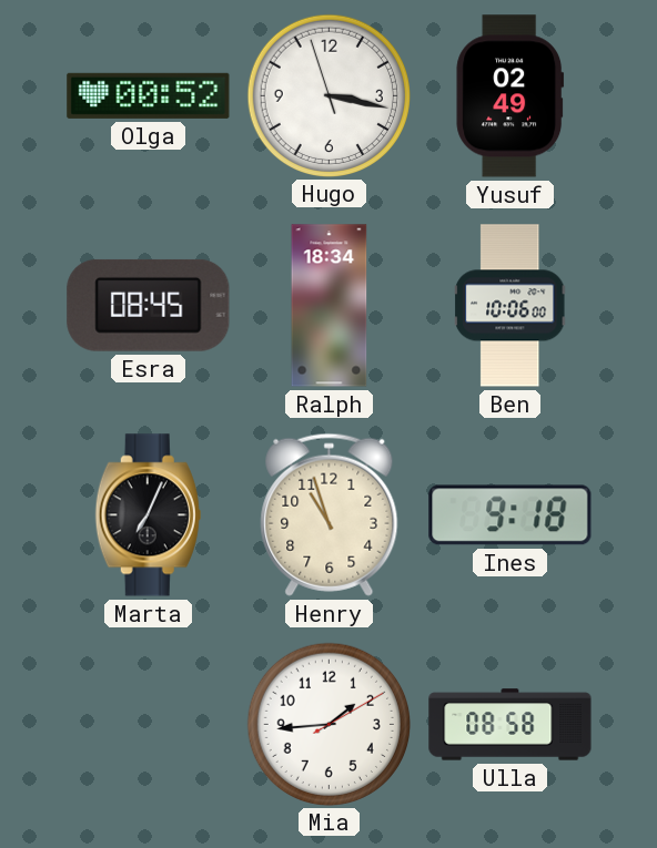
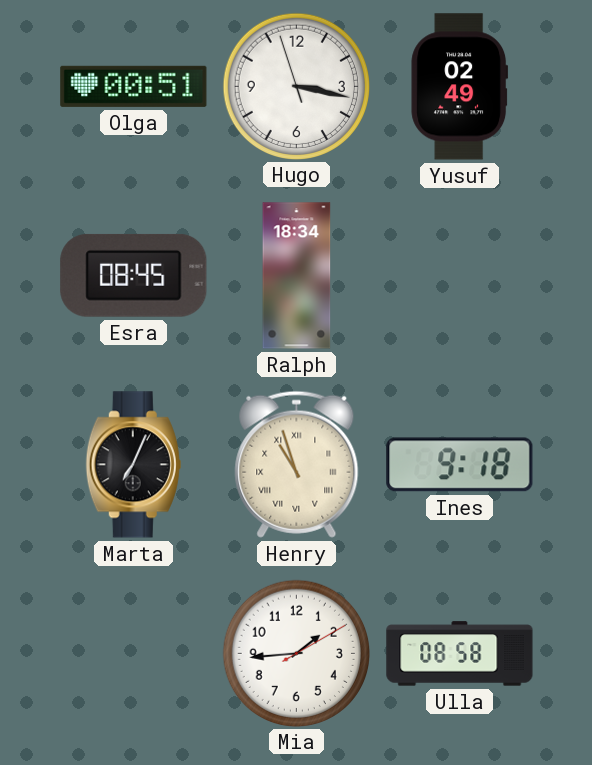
Olga: 00:52 -> 00:51
Ben: 10:06 -> none
Henry numerals: Arabic -> Roman
